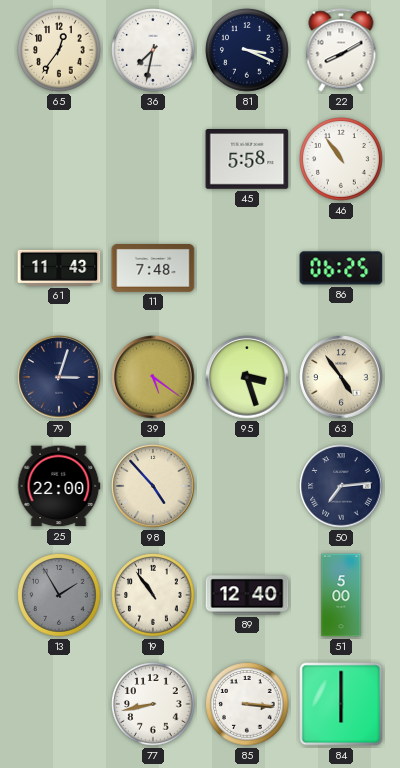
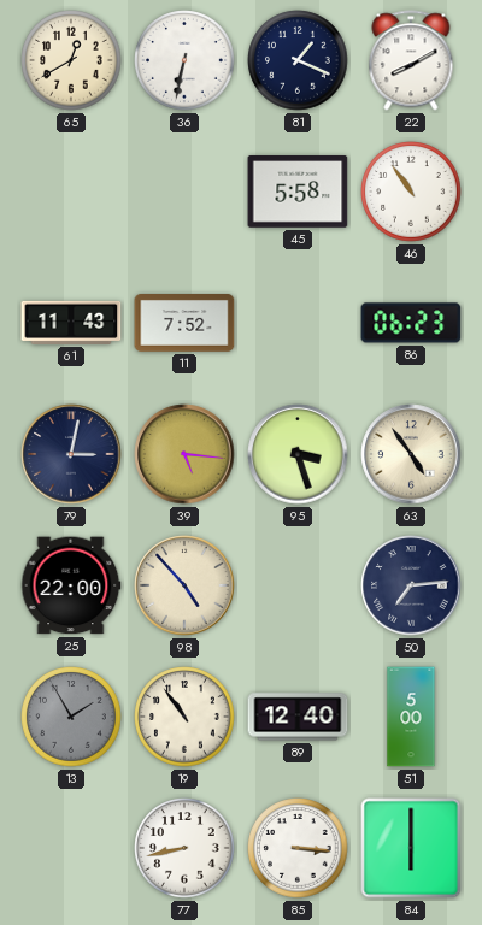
65: 12:36 -> 12:40
36: 7:32 -> 6:32
81: 3:19 -> 1:19
11: 7:48 -> 7:52
86: 06:25 -> 06:23
79: 3:03 -> 3:02
39: 5:21 -> 5:16
